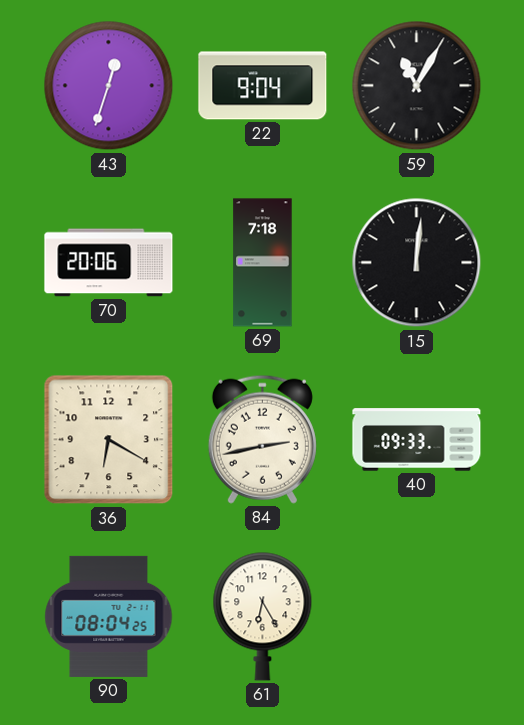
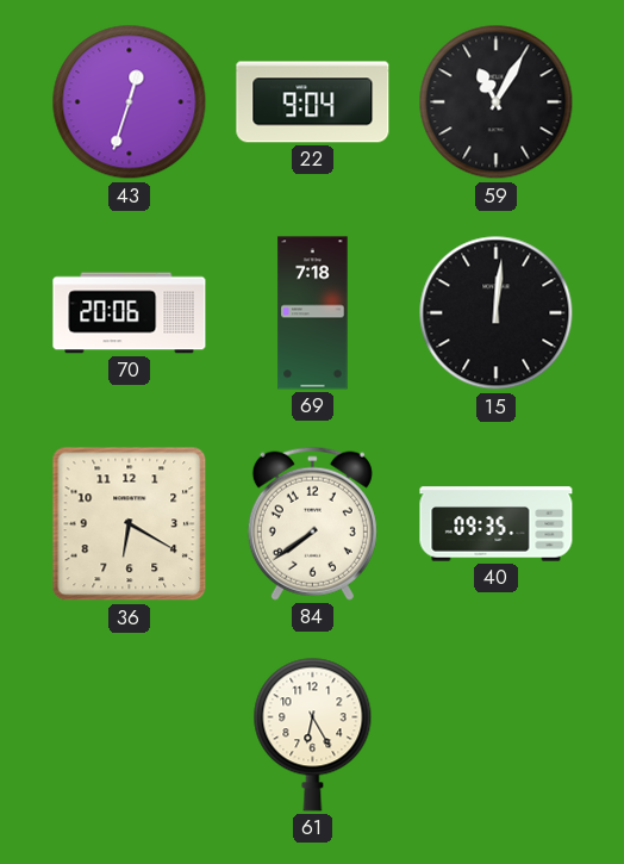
84: 2:43 -> 7:39
40: 09:33 -> 09:35
90: 08:04 -> none
